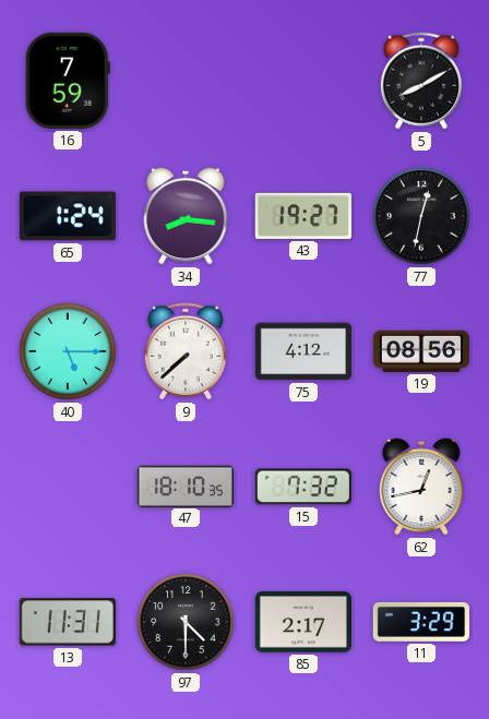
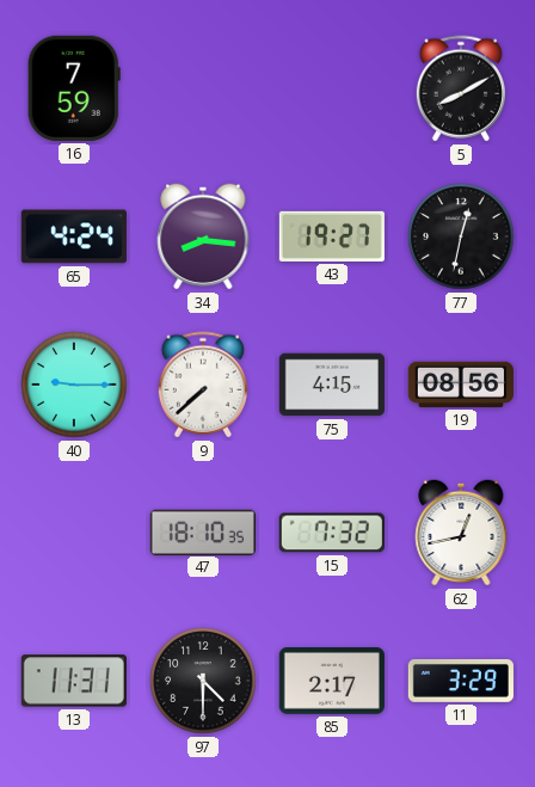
65: 1:24 -> 4:24
40: 5:15 -> 9:15
75: 4:12 -> 4:15
